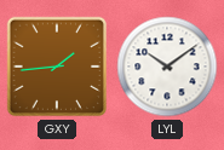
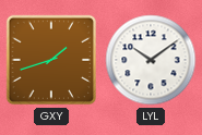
GXY: 1:44 -> 1:42
